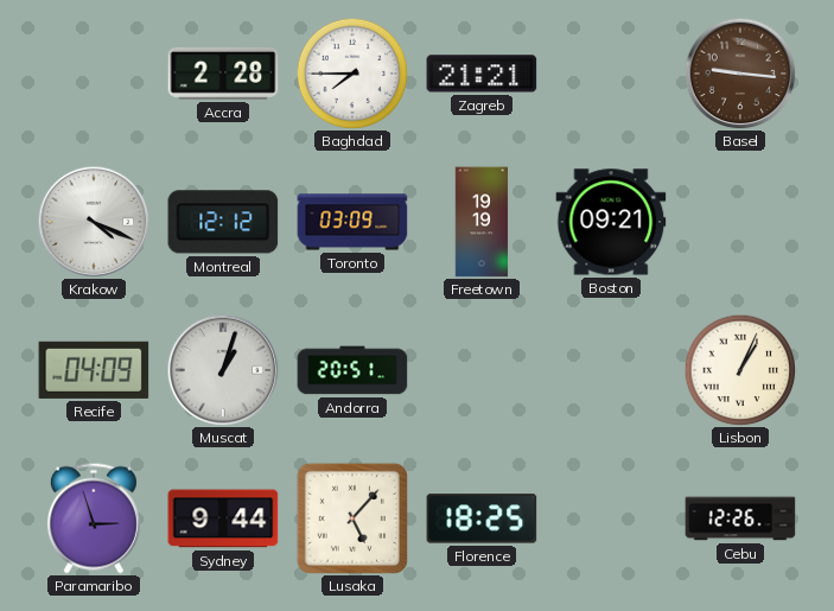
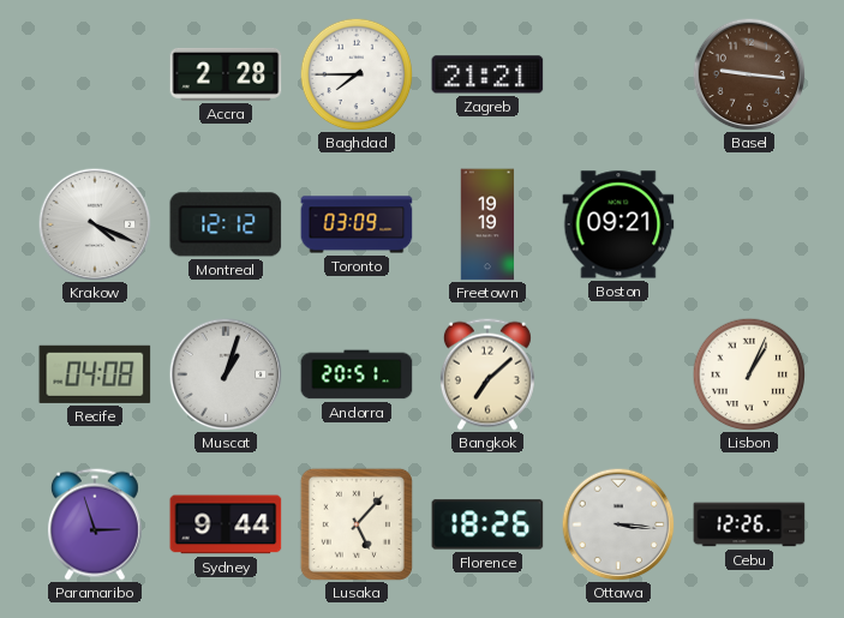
Recife: 04:09 -> 04:08
Bangkok: none -> 7:08
Florence: 18:25 -> 18:26
Ottawa: none -> 3:16
